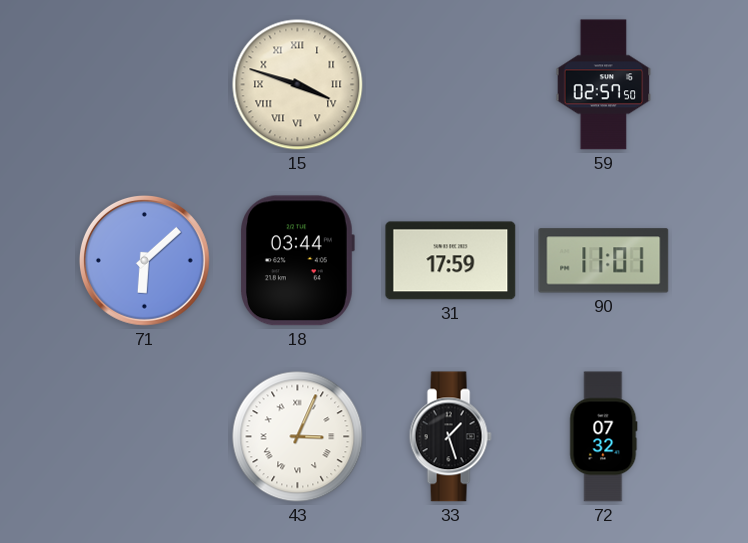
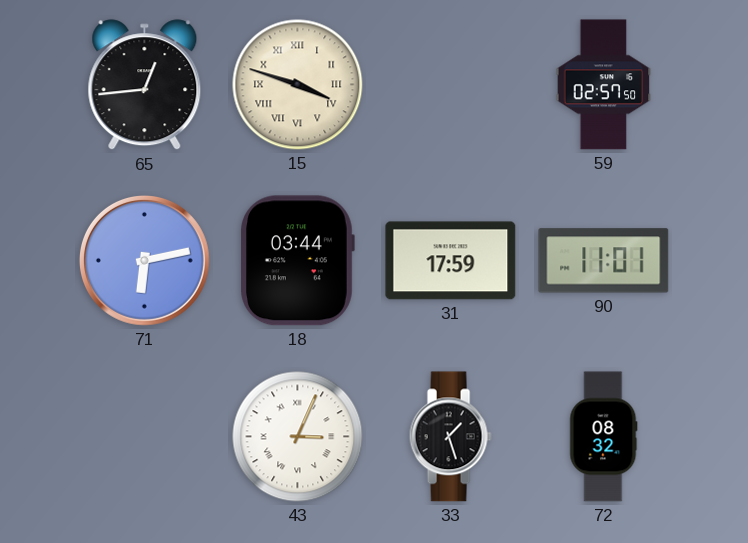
65: none -> 12:44
71: 6:08 -> 6:13
72: 07:32 -> 08:32
